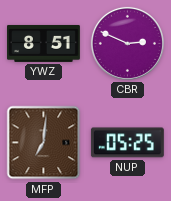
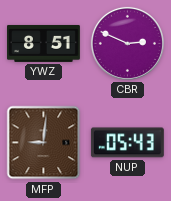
MFP: 7:01 -> 9:01
NUP: 05:25 -> 05:43
